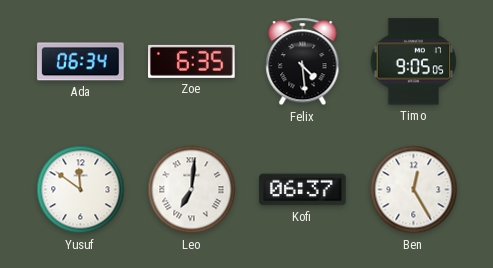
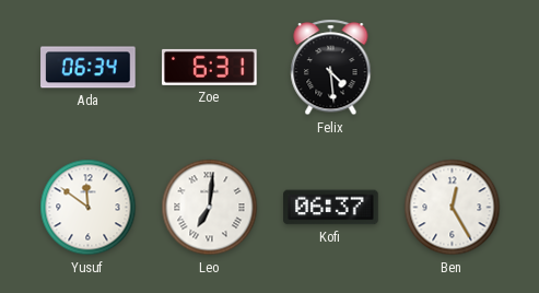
Zoe: 6:35 -> 6:31
Timo: 9:05 -> none
